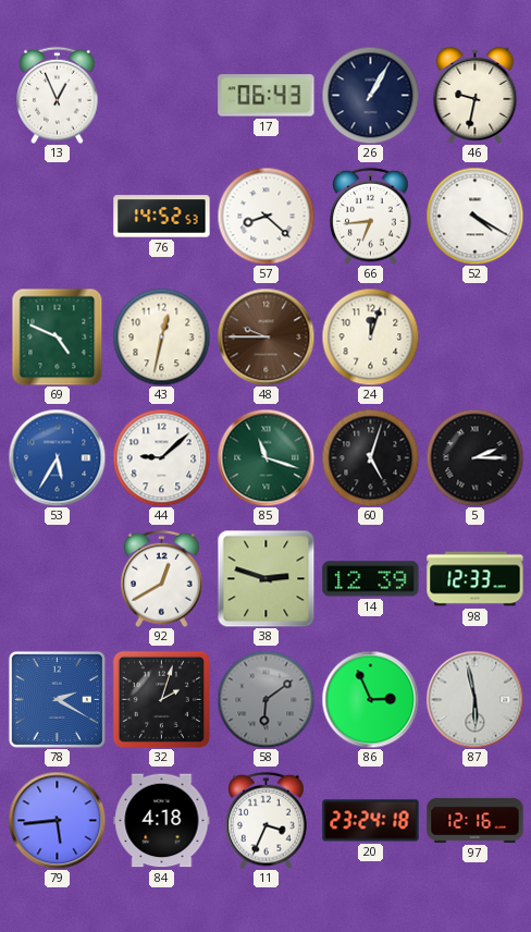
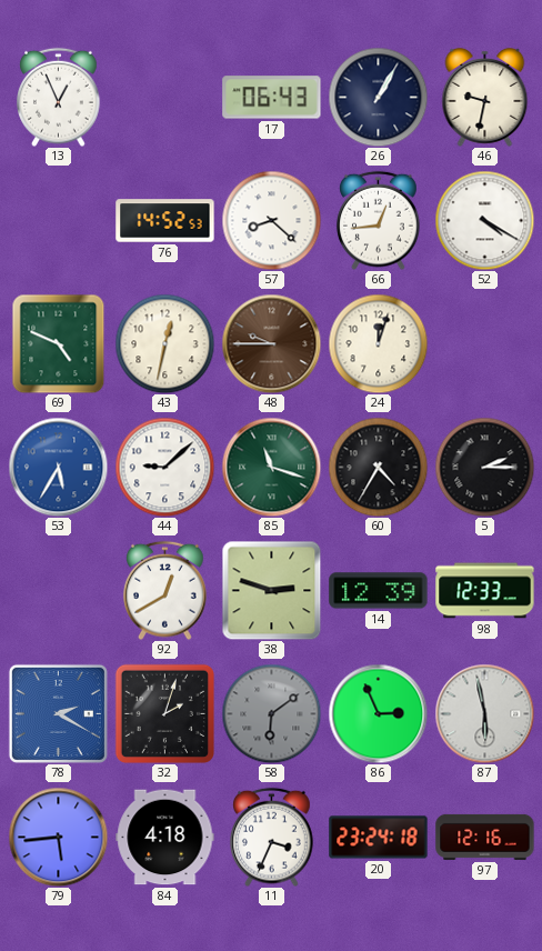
66: 6:44 -> 12:44
60: 5:03 -> 4:35
